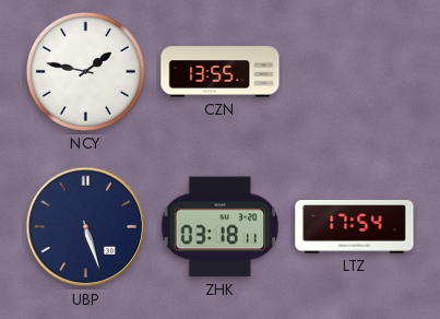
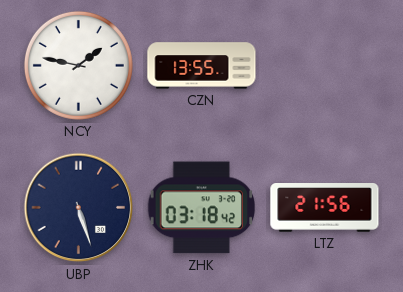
ZHK: 03:18:11 -> 03:18:42
LTZ: 17:54 -> 21:56
